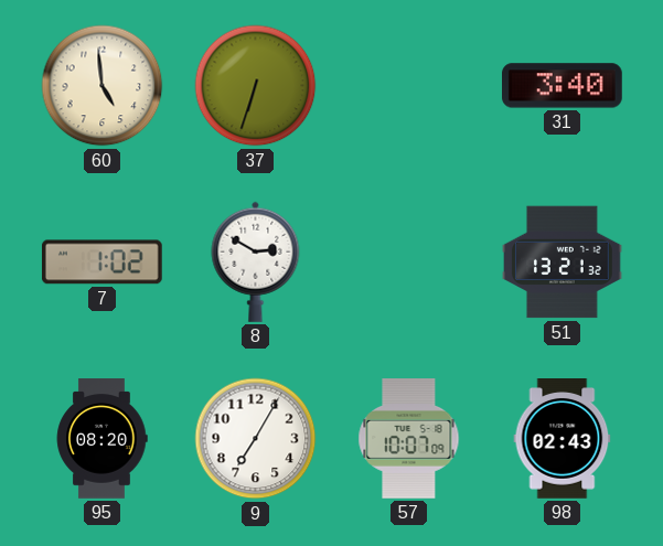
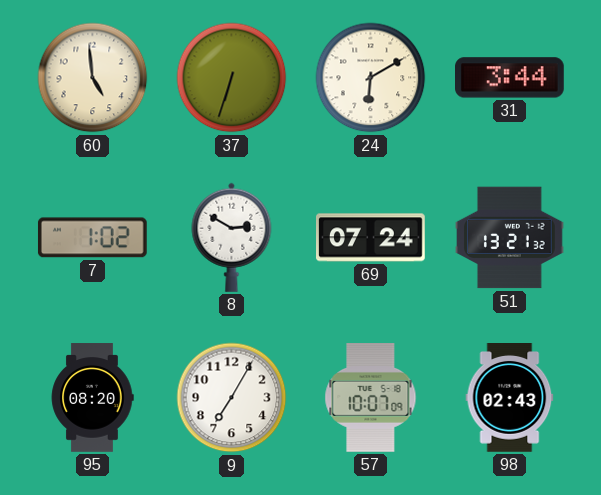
24: none -> 6:10
31: 3:40 -> 3:44
69: none -> 07:24
